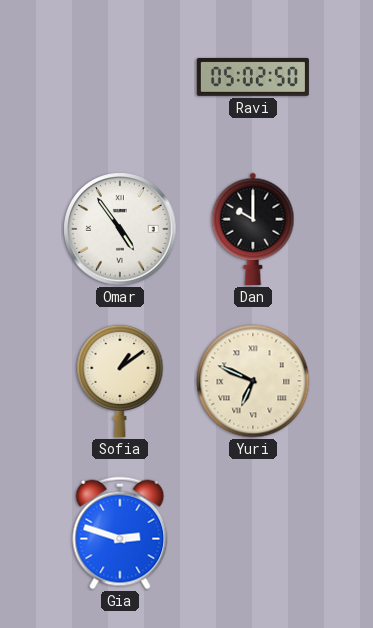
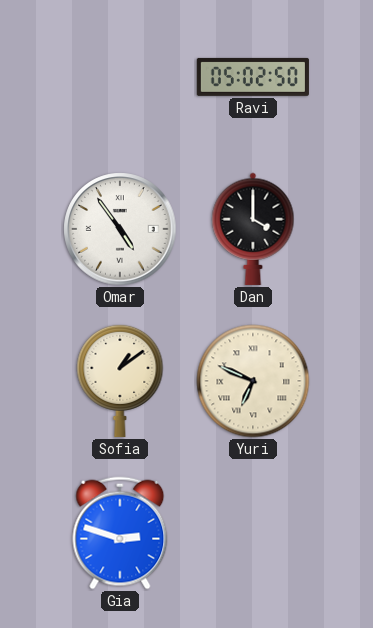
Dan: 10:00 -> 4:00
